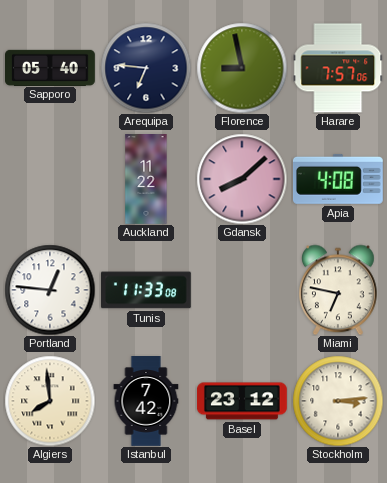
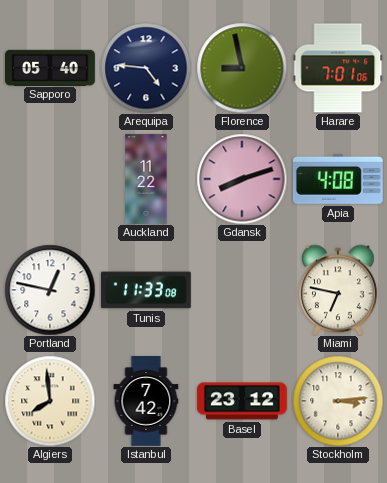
Arequipa: 6:46 -> 4:46
Harare: 7:57 -> 7:01
Gdansk: 8:08 -> 8:12
Portland: 12:46 -> 12:47
